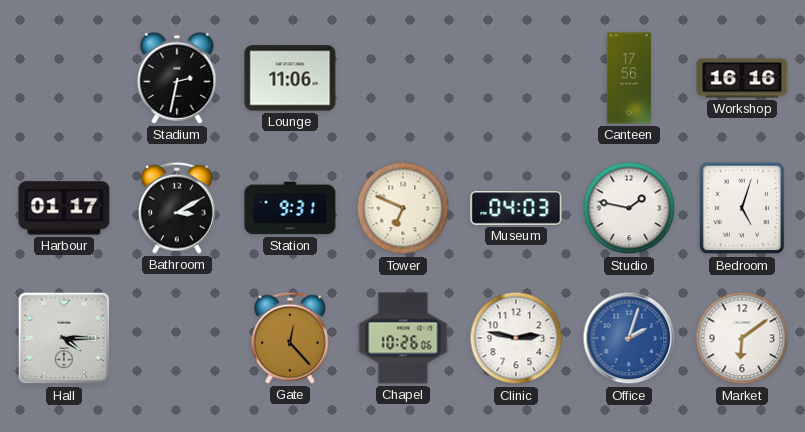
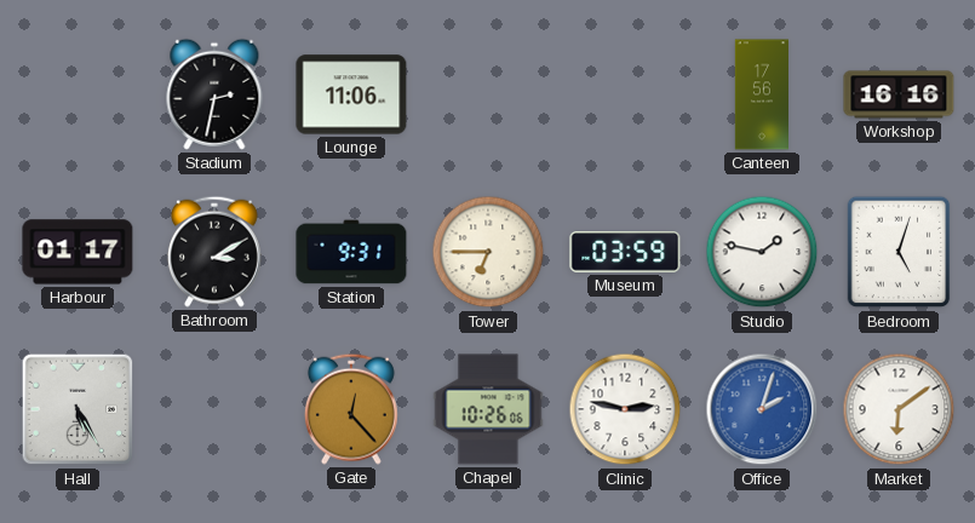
Tower: 6:49 -> 6:45
Museum: 04:03 -> 03:59
Hall: 4:15 -> 5:25
